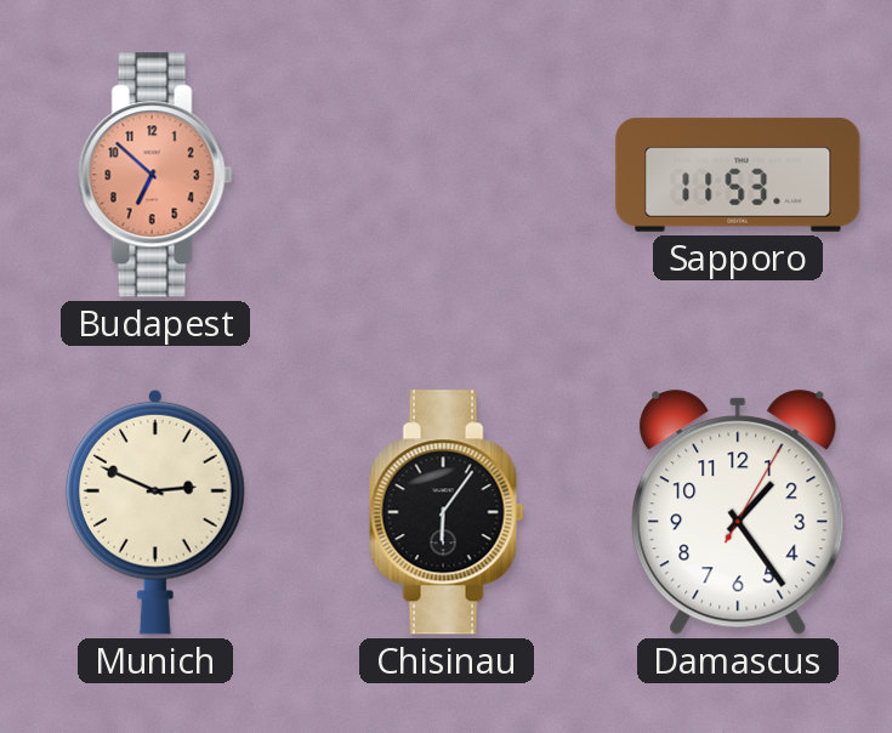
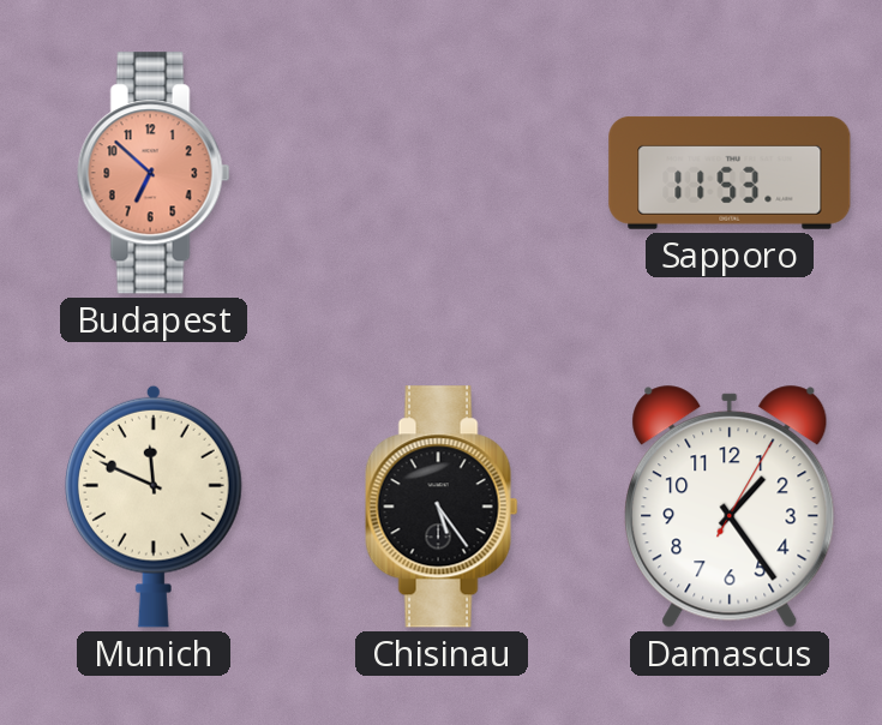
Munich: 2:49 -> 11:49
Chisinau: 6:06 -> 5:24
